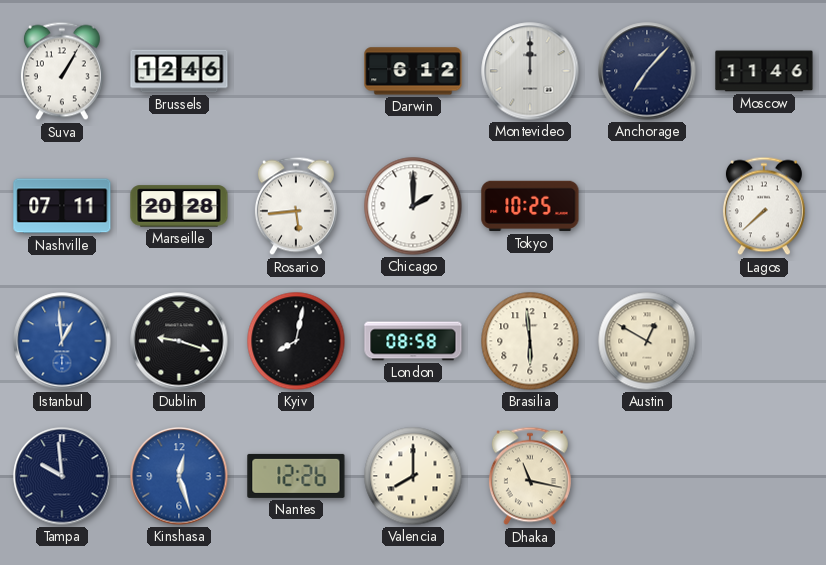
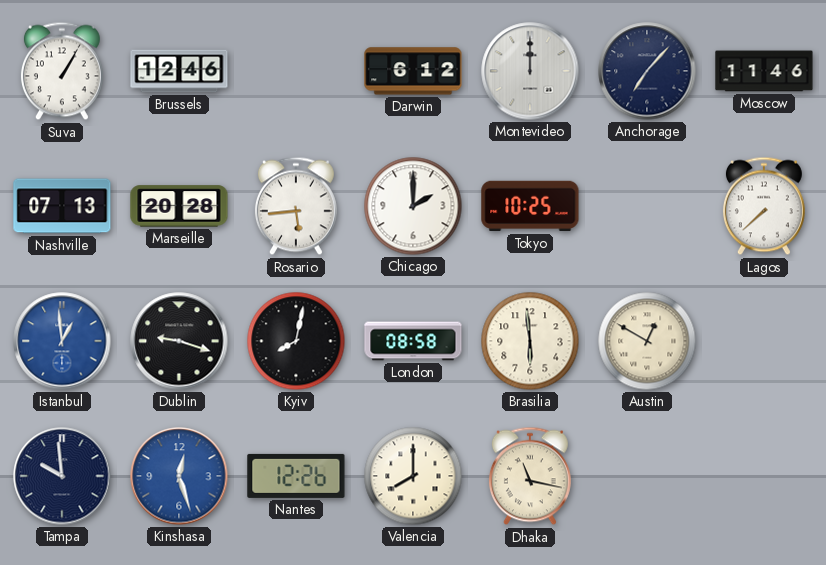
Nashville: 07:11 -> 07:13
